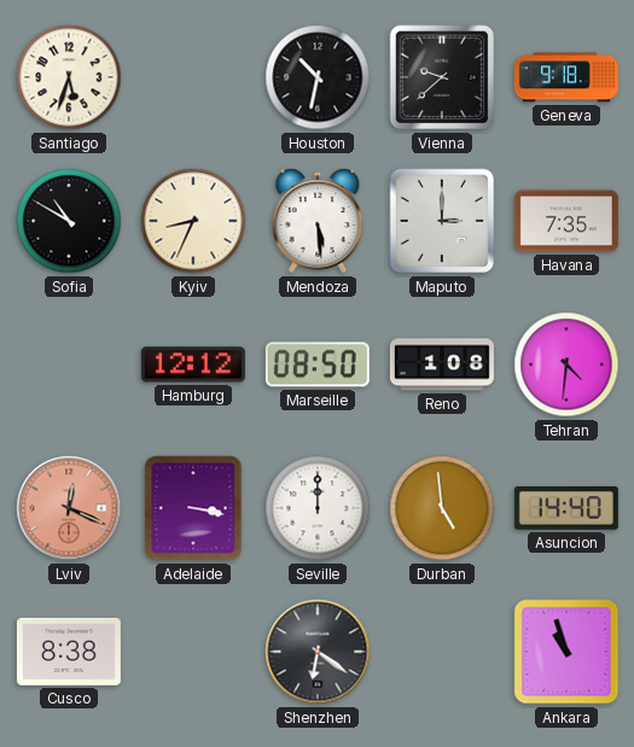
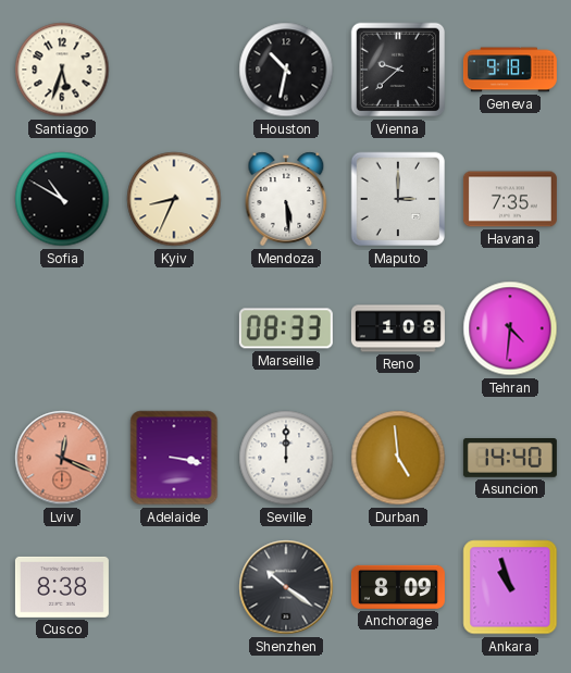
Hamburg: 12:12 -> none
Marseille: 08:50 -> 08:33
Shenzhen: 6:21 -> 10:21
Anchorage: none -> 8:09
